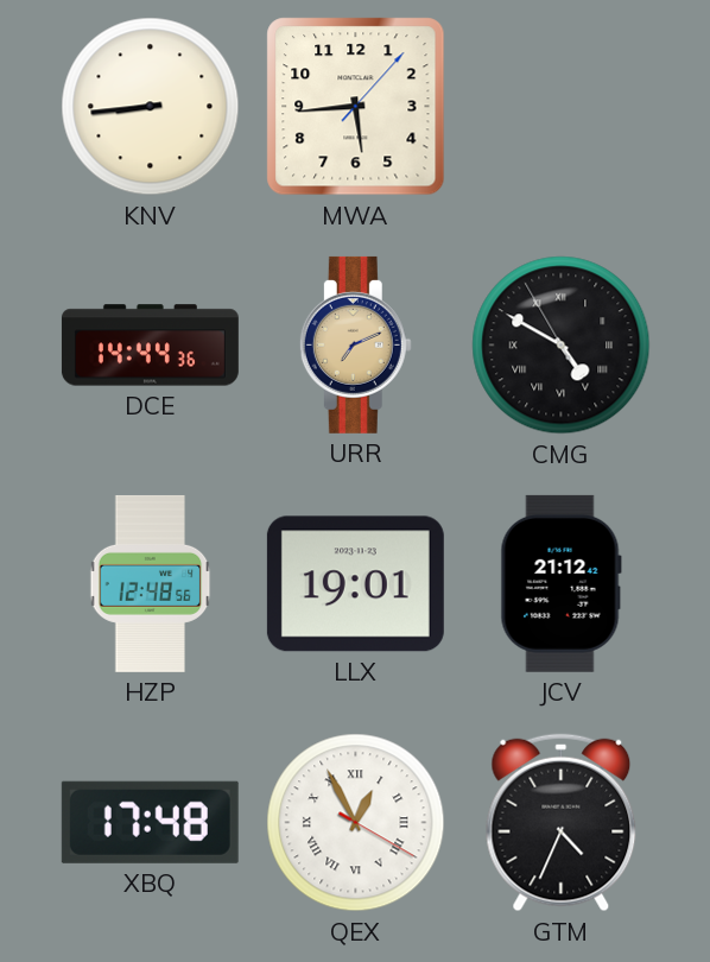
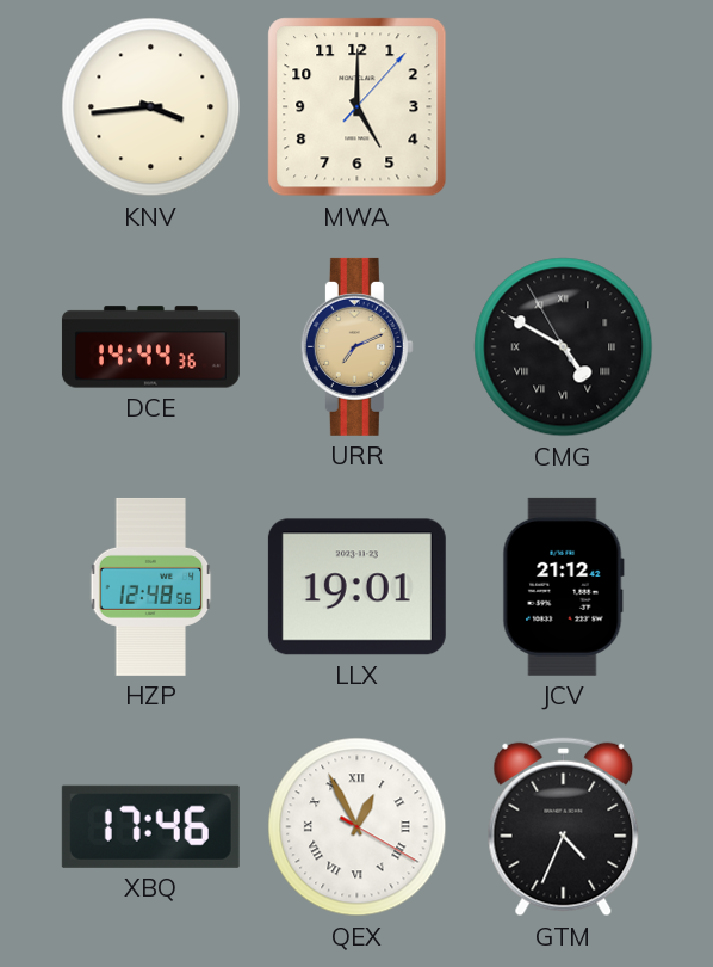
KNV: 8:44 -> 3:44
MWA: 5:44 -> 5:00
XBQ: 17:48 -> 17:46
